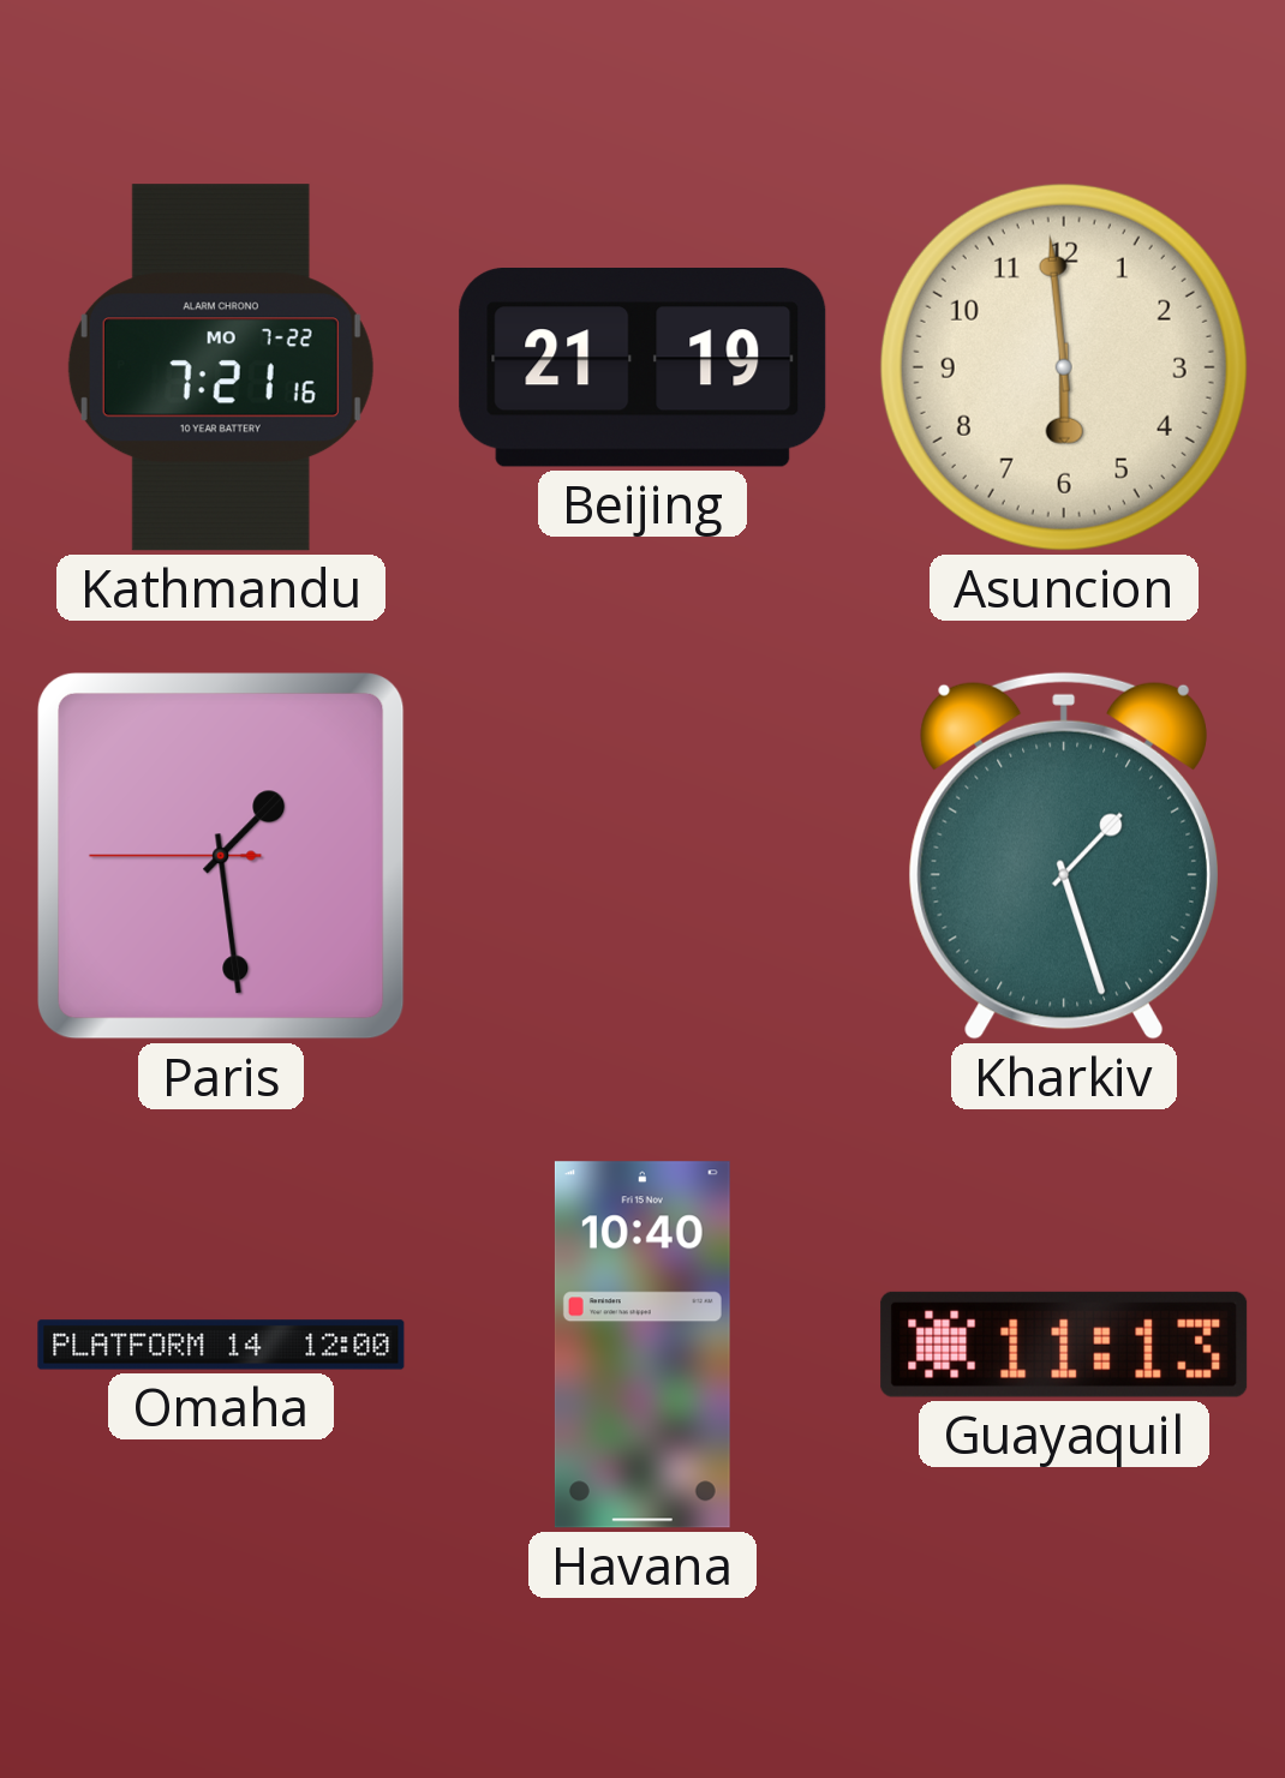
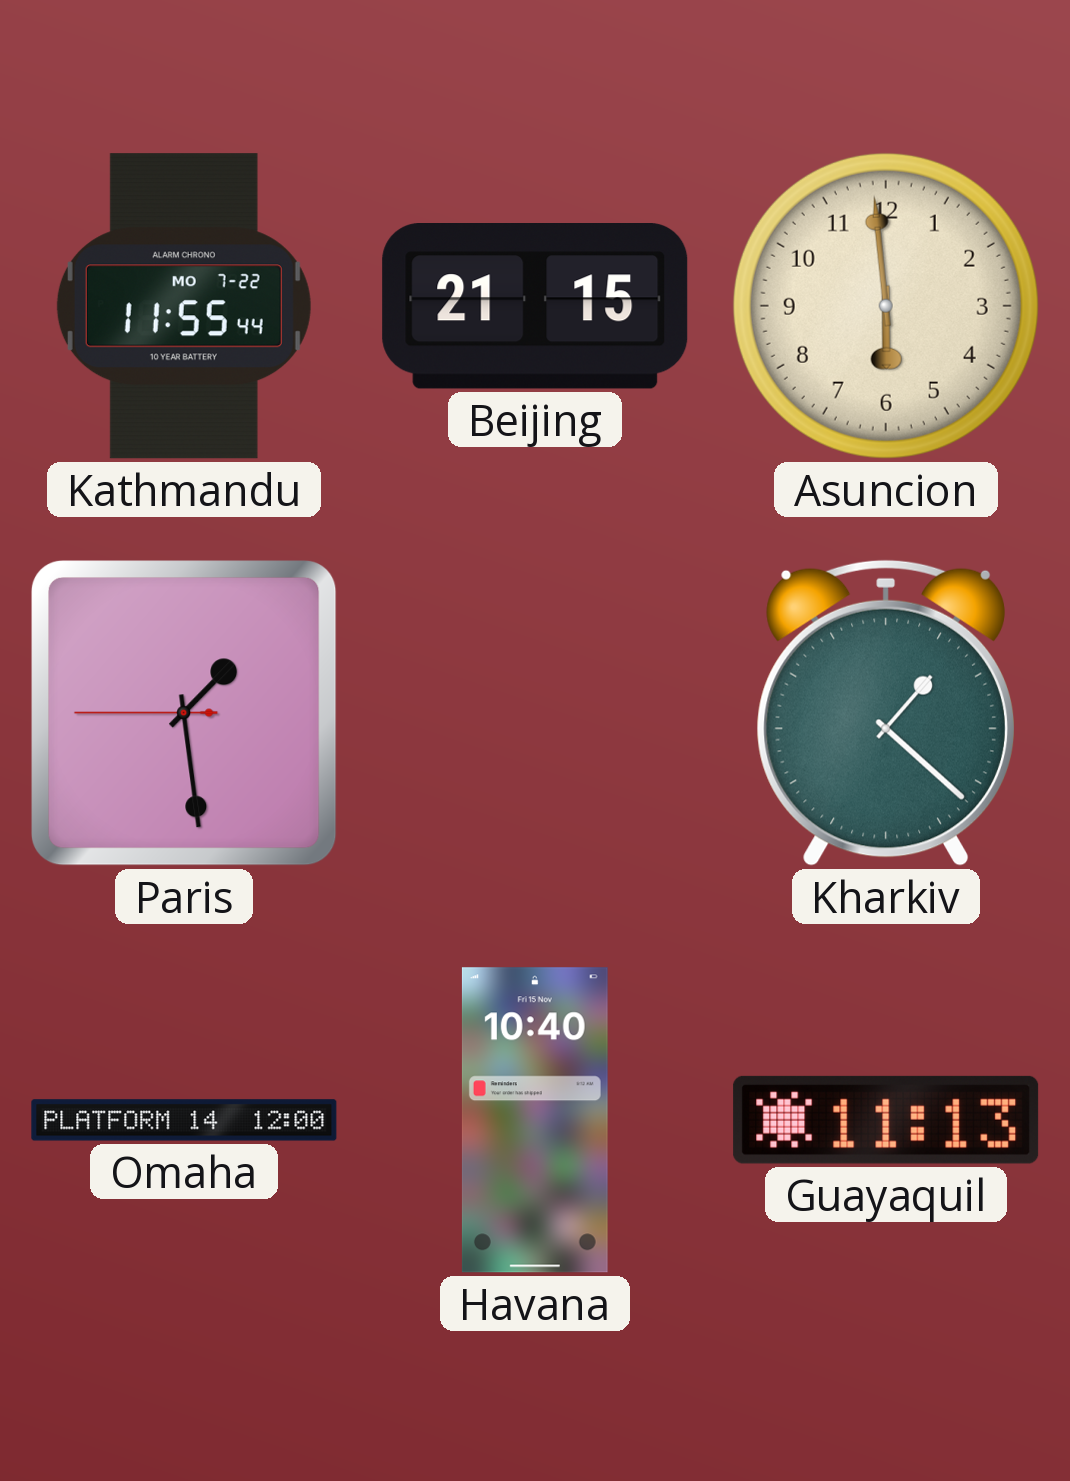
Kathmandu: 7:21 -> 11:55
Beijing: 21:19 -> 21:15
Kharkiv: 1:27 -> 1:22
